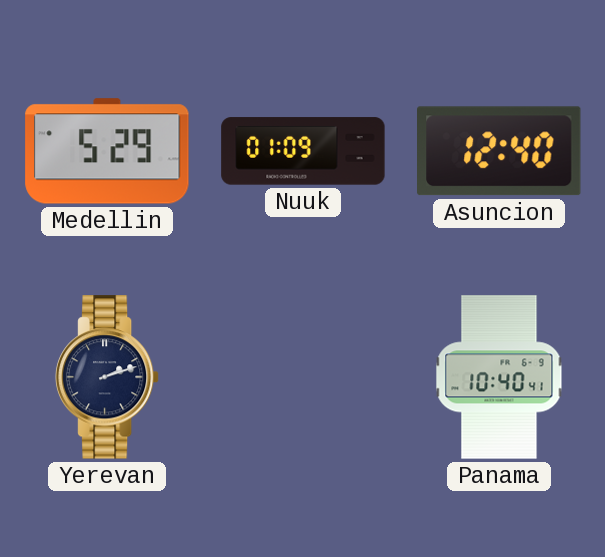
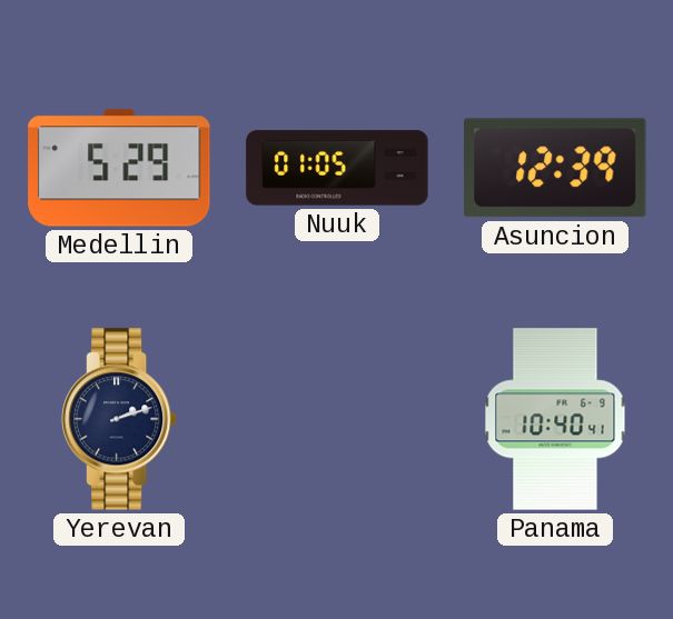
Nuuk: 01:09 -> 01:05
Asuncion: 12:40 -> 12:39
